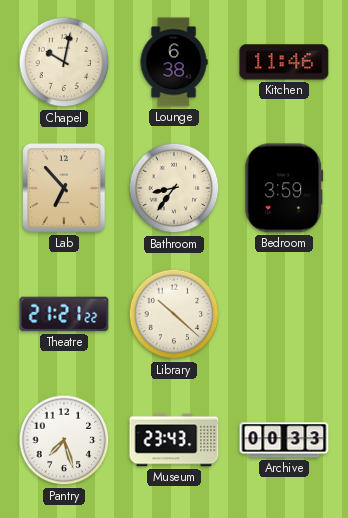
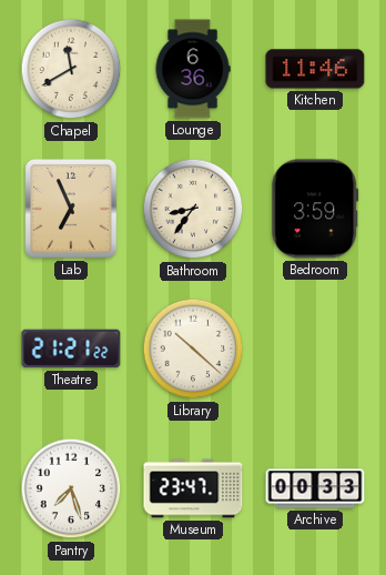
Chapel: 10:02 -> 11:40
Lounge: 6:38 -> 6:36
Lab: 6:53 -> 6:56
Museum: 23:43 -> 23:47
